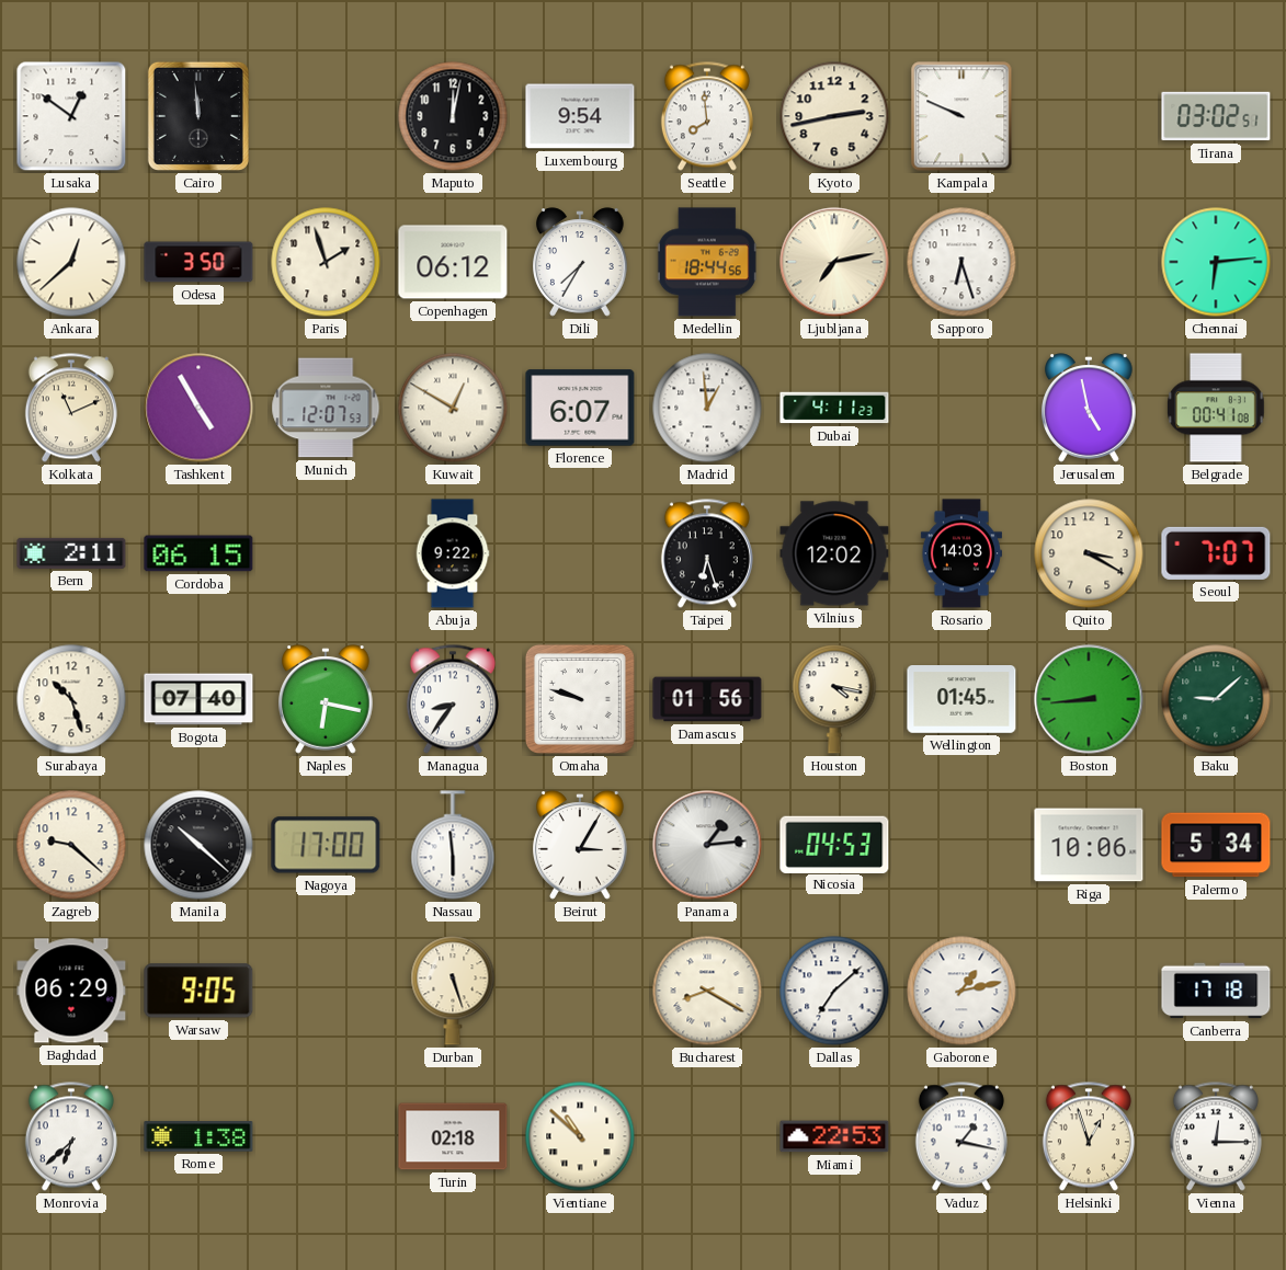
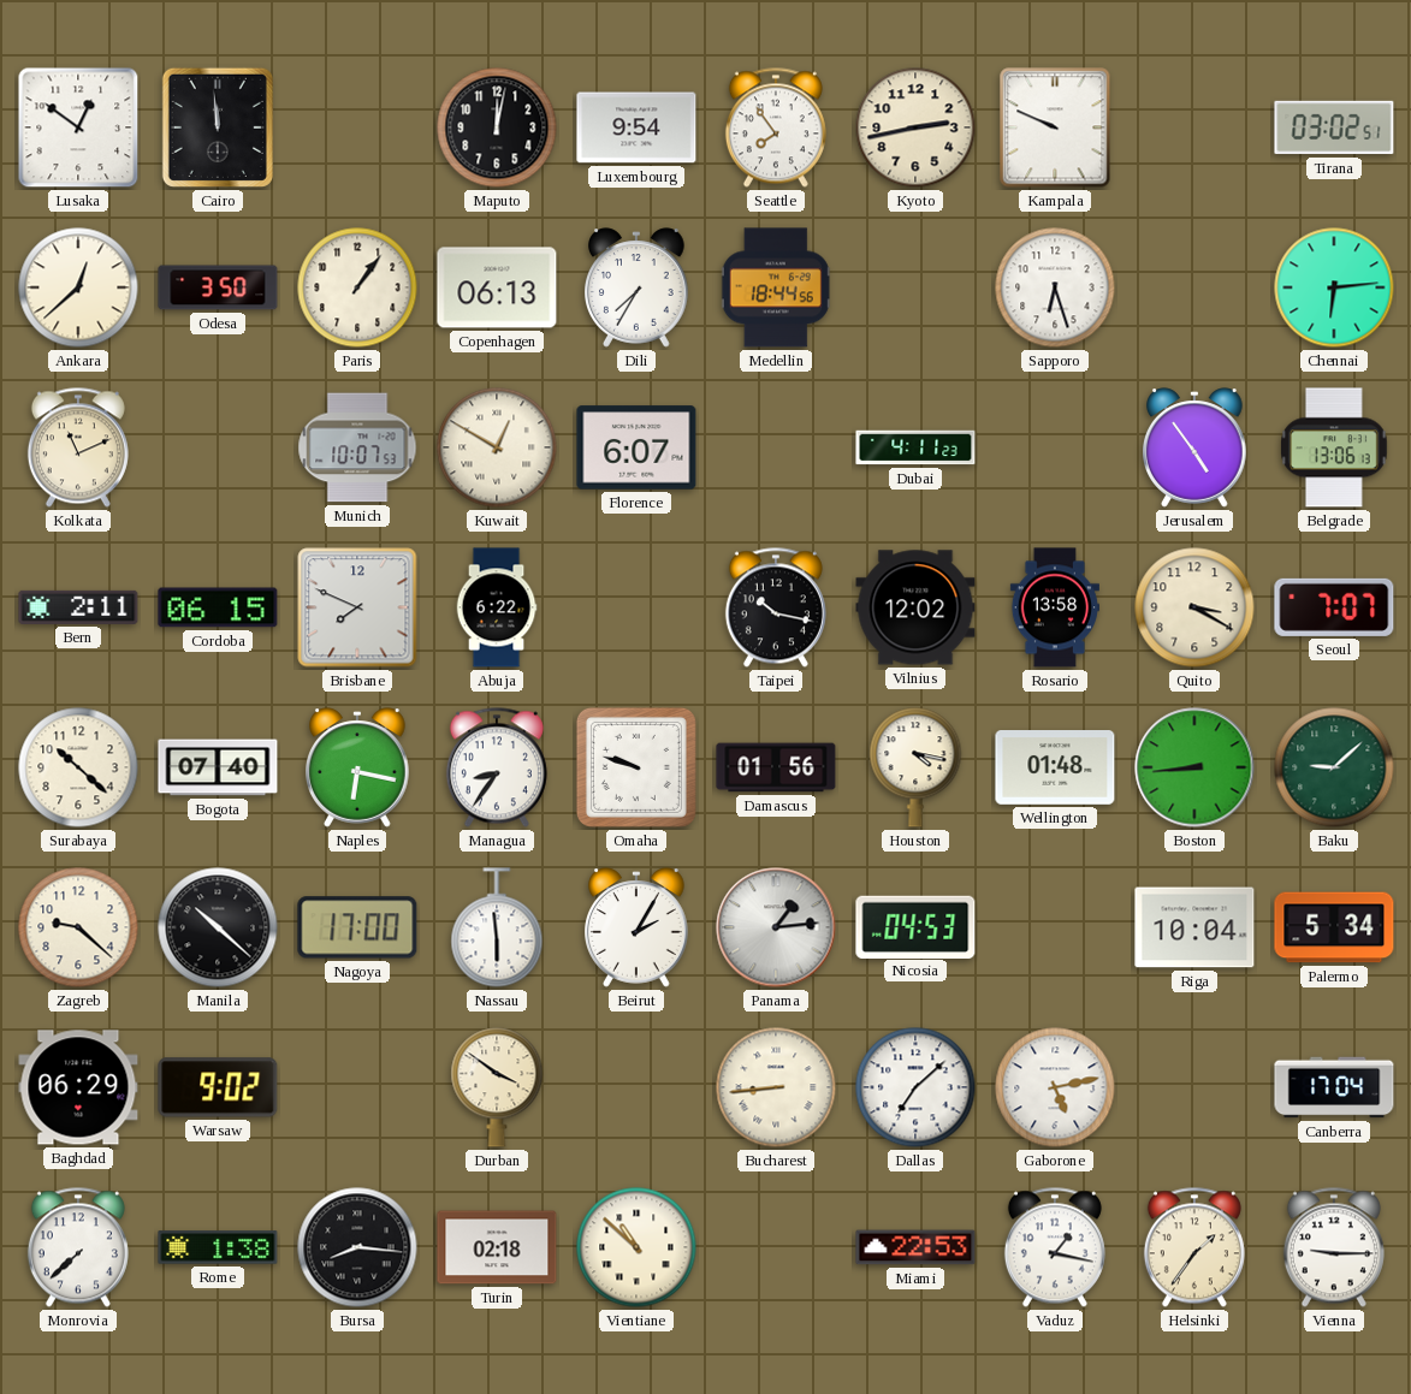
Seattle: 7:59 -> 7:54
Paris: 1:57 -> 1:06
Copenhagen: 06:12 -> 06:13
Ljubljana: 7:13 -> none
Tashkent: 4:55 -> none
Munich: 12:07 -> 10:07
Madrid: 12:59 -> none
Jerusalem: 4:58 -> 4:54
Belgrade: 00:41 -> 13:06
Brisbane: none -> 7:49
Abuja: 9:22 -> 6:22
Taipei: 6:27 -> 10:17
Rosario: 14:03 -> 13:58
Surabaya: 10:27 -> 10:22
Wellington: 01:45 -> 01:48
Beirut: 3:05 -> 2:05
Riga: 10:06 -> 10:04
Warsaw: 9:05 -> 9:02
Durban: 5:27 -> 3:51
Bucharest: 8:20 -> 8:44
Gaborone: 1:13 -> 5:13
Canberra: 17:18 -> 17:04
Monrovia: 6:38 -> 7:38
Bursa: none -> 8:16
Helsinki: 12:57 -> 1:36
Vienna: 12:15 -> 9:15
